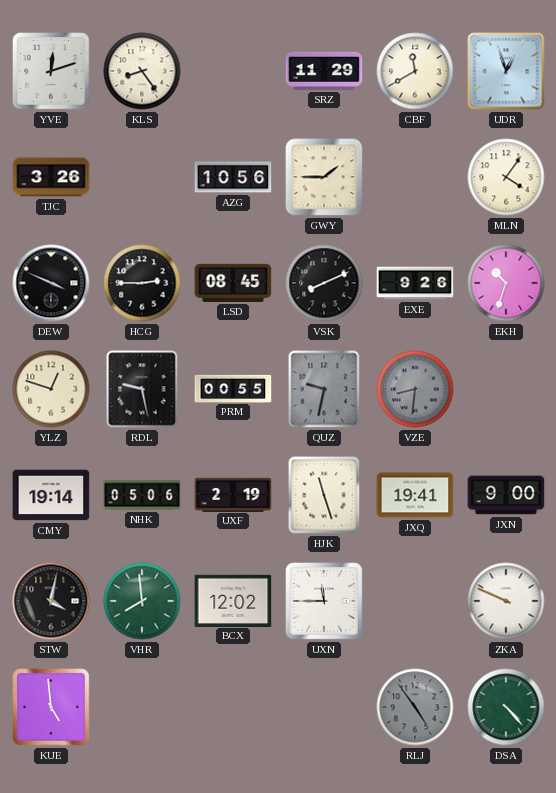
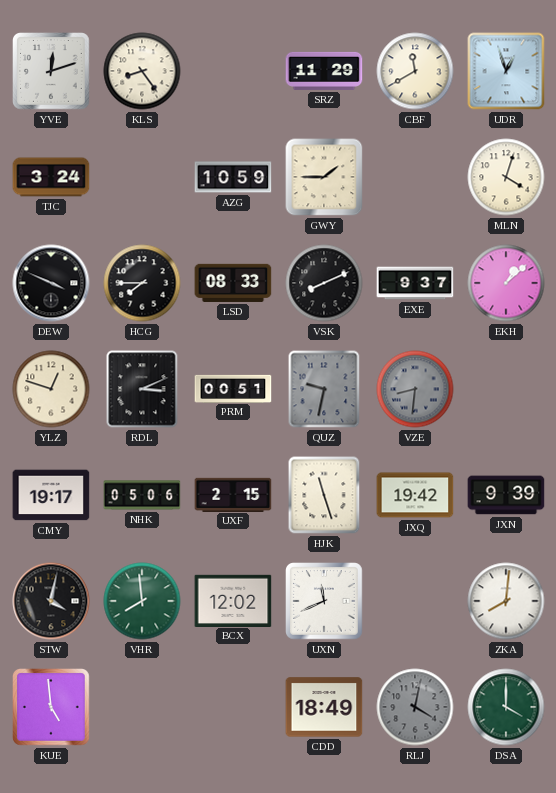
TJC: 3:26 -> 3:24
AZG: 10:56 -> 10:59
MLN: 4:06 -> 4:03
HCG: 2:45 -> 7:45
LSD: 08:45 -> 08:33
EXE: 9:26 -> 9:37
EKH: 10:33 -> 1:08
RDL: 9:28 -> 3:11
PRM: 00:55 -> 00:51
CMY: 19:14 -> 19:17
UXF: 2:19 -> 2:15
JXQ: 19:41 -> 19:42
JXN: 9:00 -> 9:39
UXN: 11:45 -> 11:41
ZKA: 9:49 -> 8:01
CDD: none -> 18:49
RLJ: 4:54 -> 4:02
DSA: 4:23 -> 4:00
